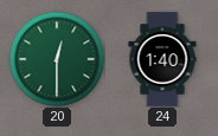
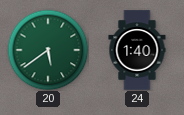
20: 12:30 -> 5:39
